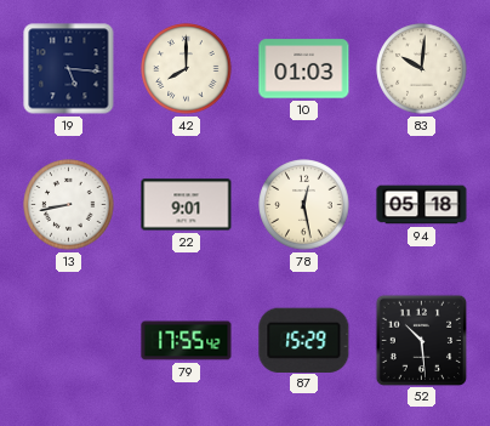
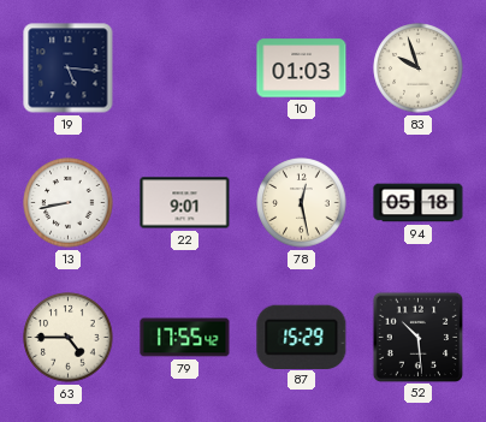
42: 8:00 -> none
83: 10:01 -> 9:57
63: none -> 4:45
